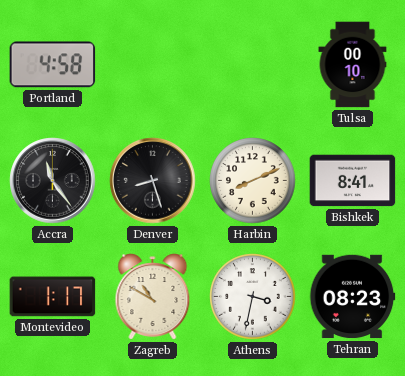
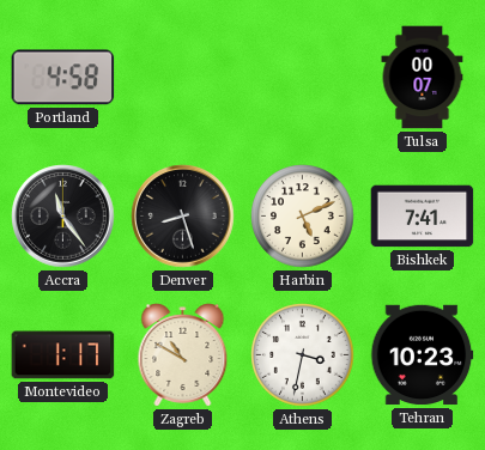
Tulsa: 00:10 -> 00:07
Harbin: 8:11 -> 5:11
Bishkek: 8:41 -> 7:41
Tehran: 08:23 -> 10:23
